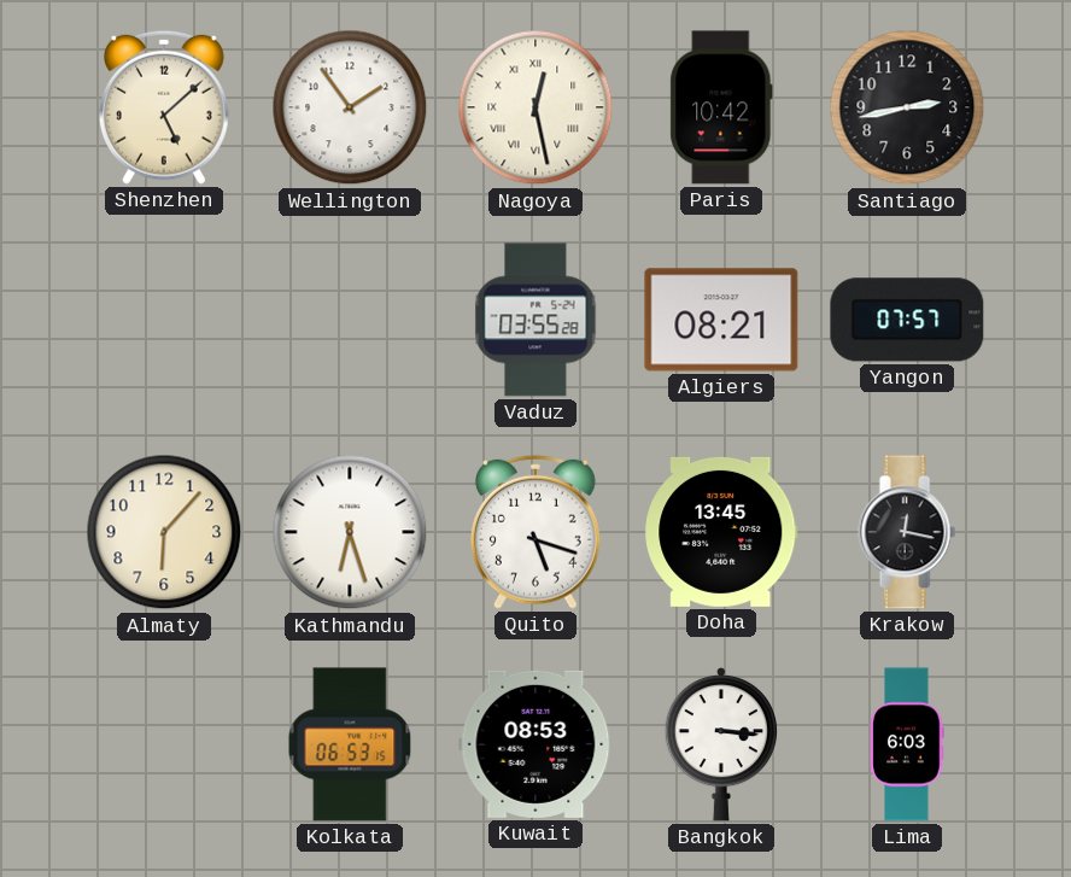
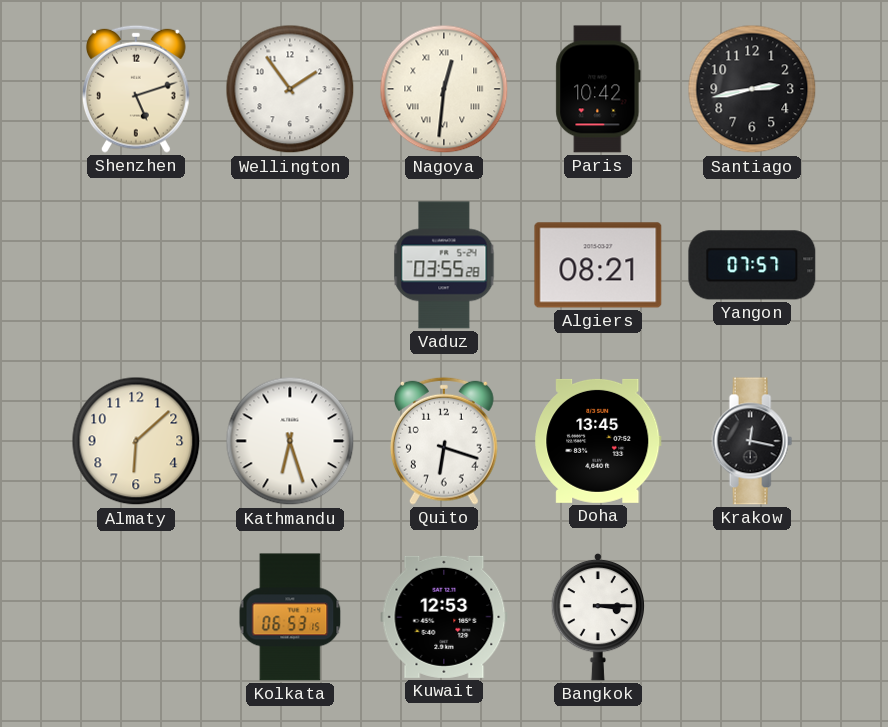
Shenzhen: 5:08 -> 5:12
Nagoya: 12:28 -> 12:31
Almaty: 6:07 -> 6:08
Quito: 5:18 -> 6:18
Kuwait: 08:53 -> 12:53
Bangkok: 3:16 -> 3:15
Lima: 6:03 -> none
